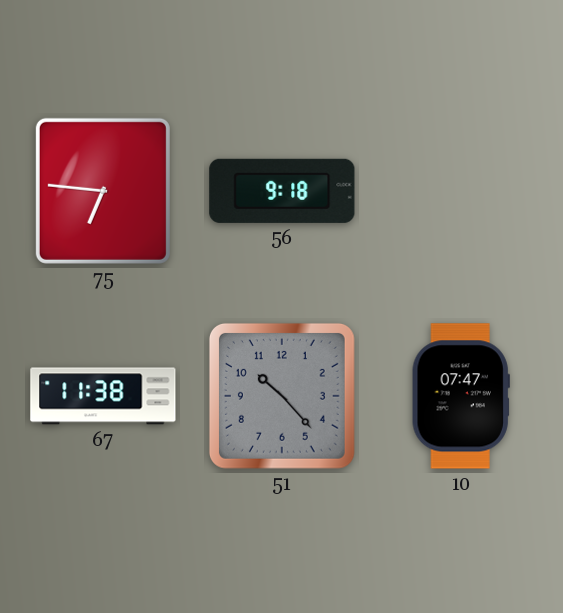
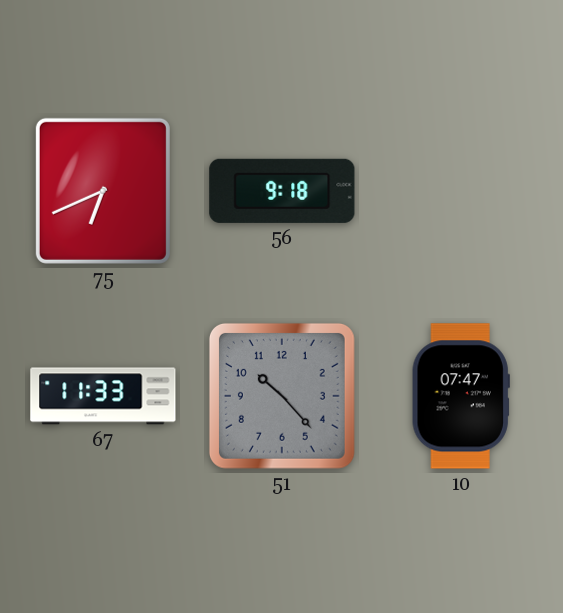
75: 6:46 -> 6:41
67: 11:38 -> 11:33
